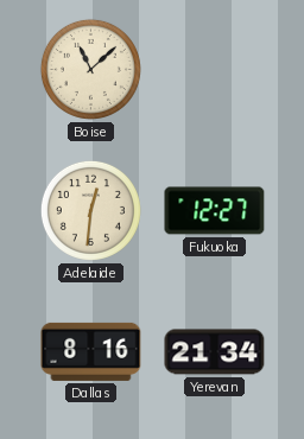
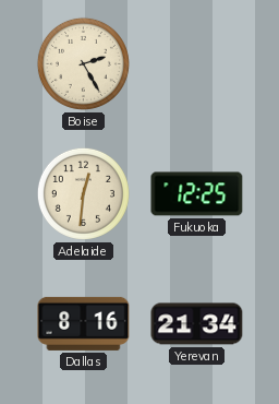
Boise: 11:08 -> 2:25
Fukuoka: 12:27 -> 12:25
